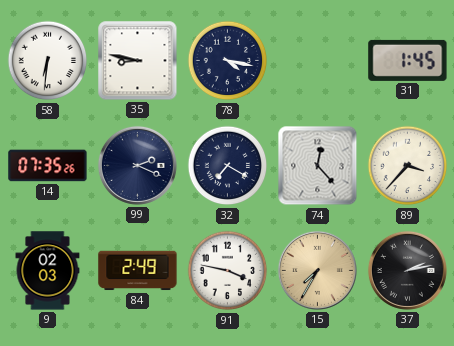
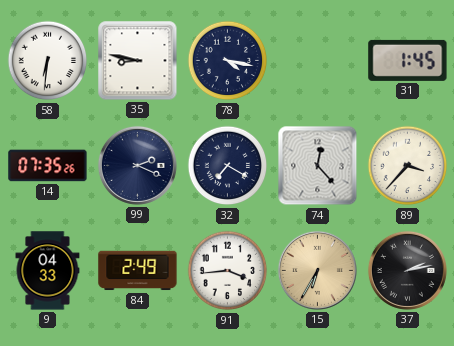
9: 02:03 -> 04:33
91: 3:47 -> 3:44
15: 7:35 -> 6:35
